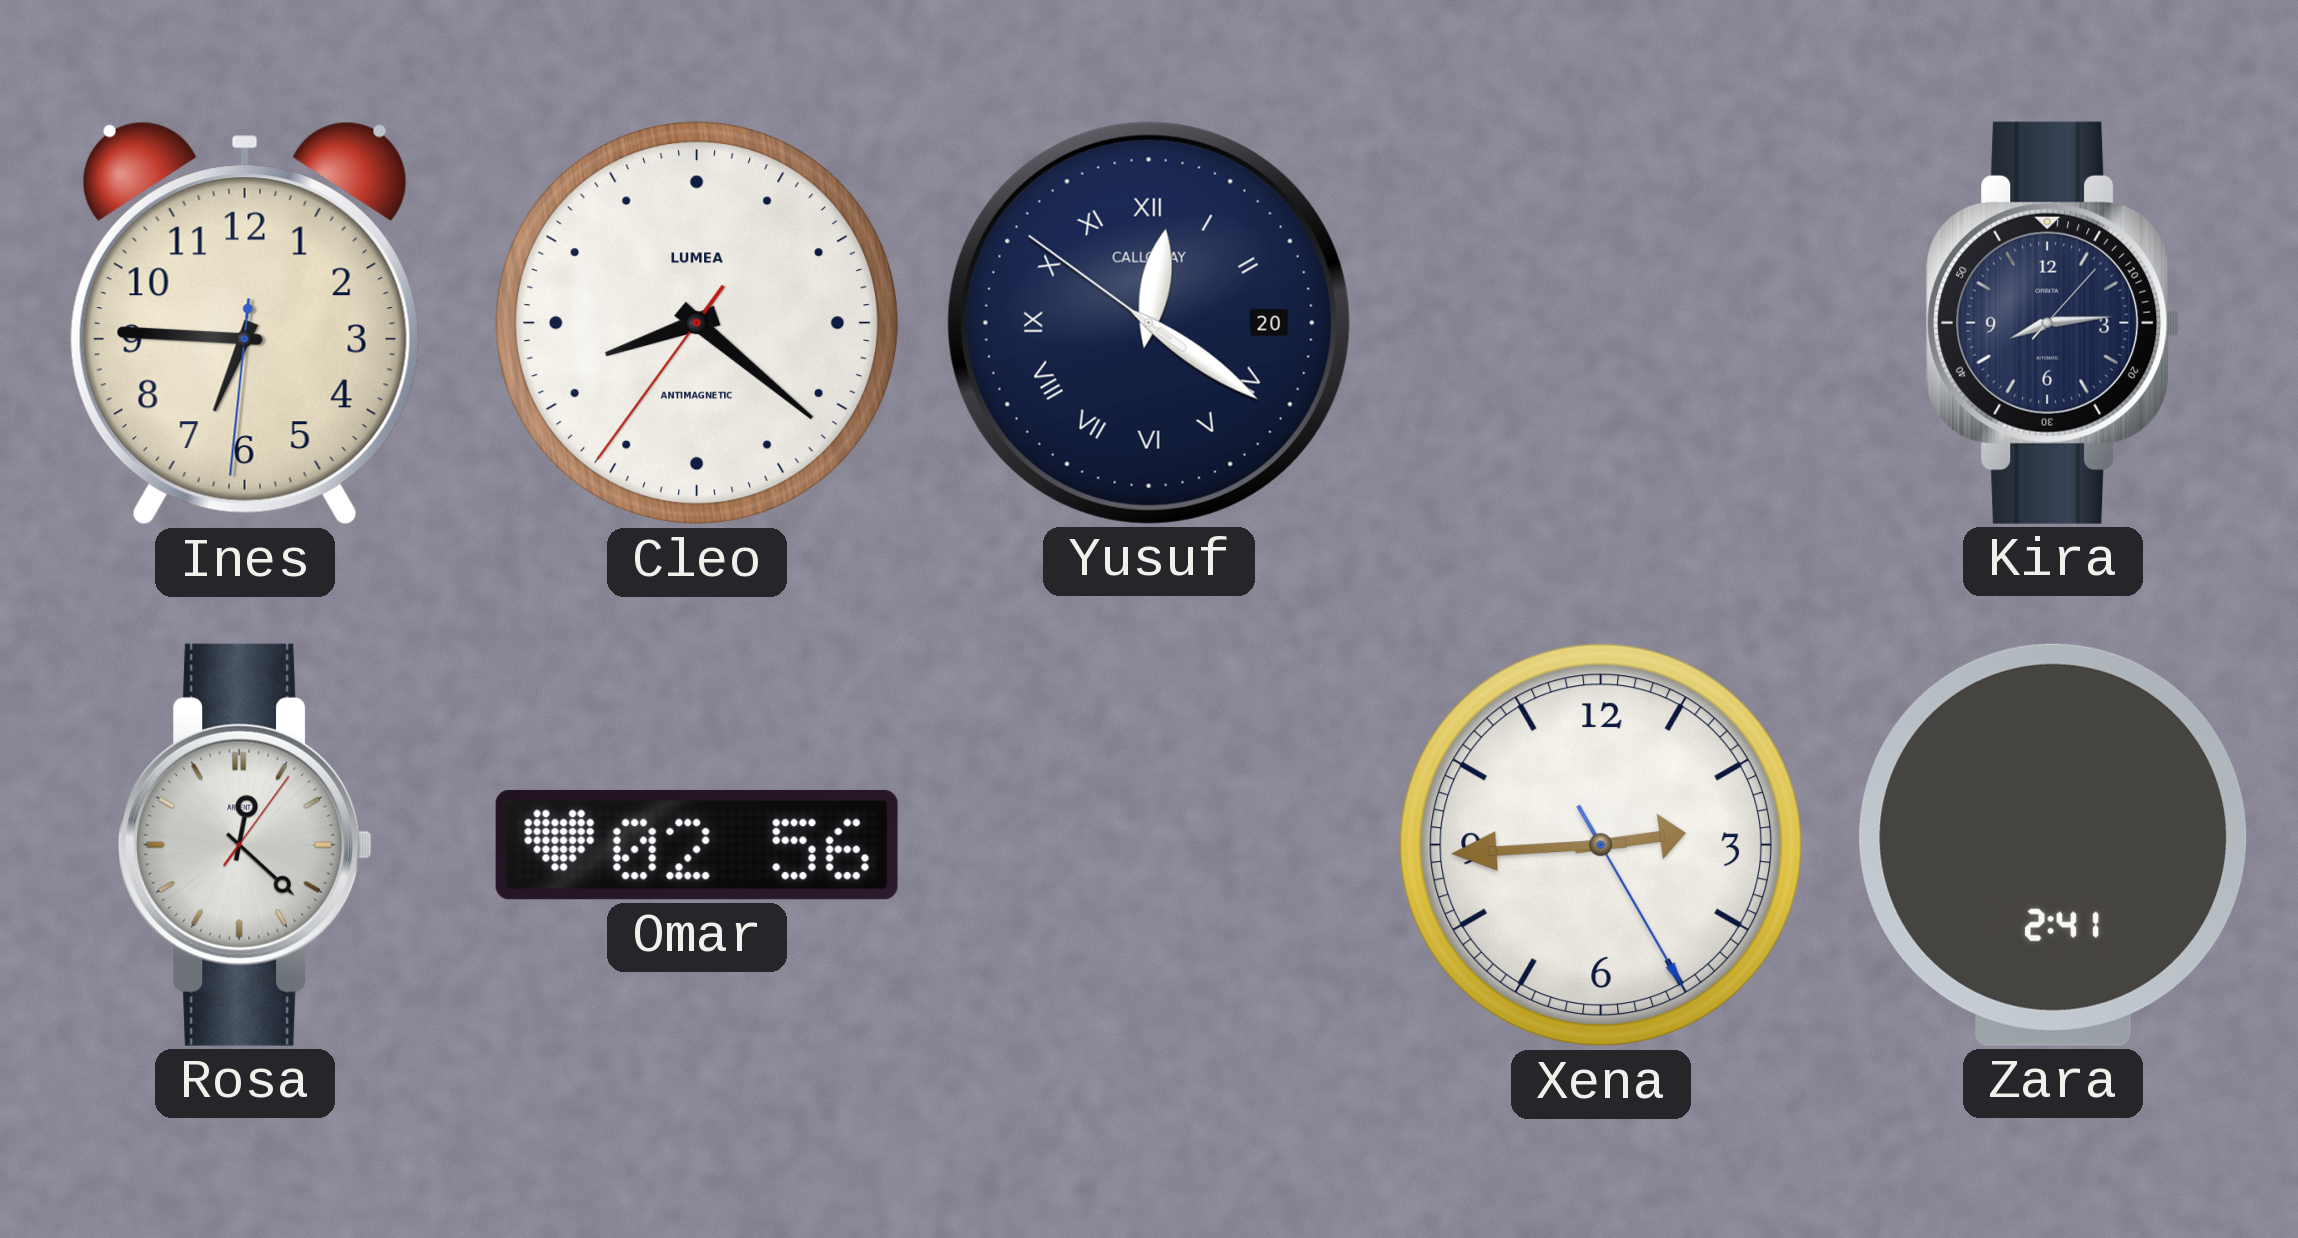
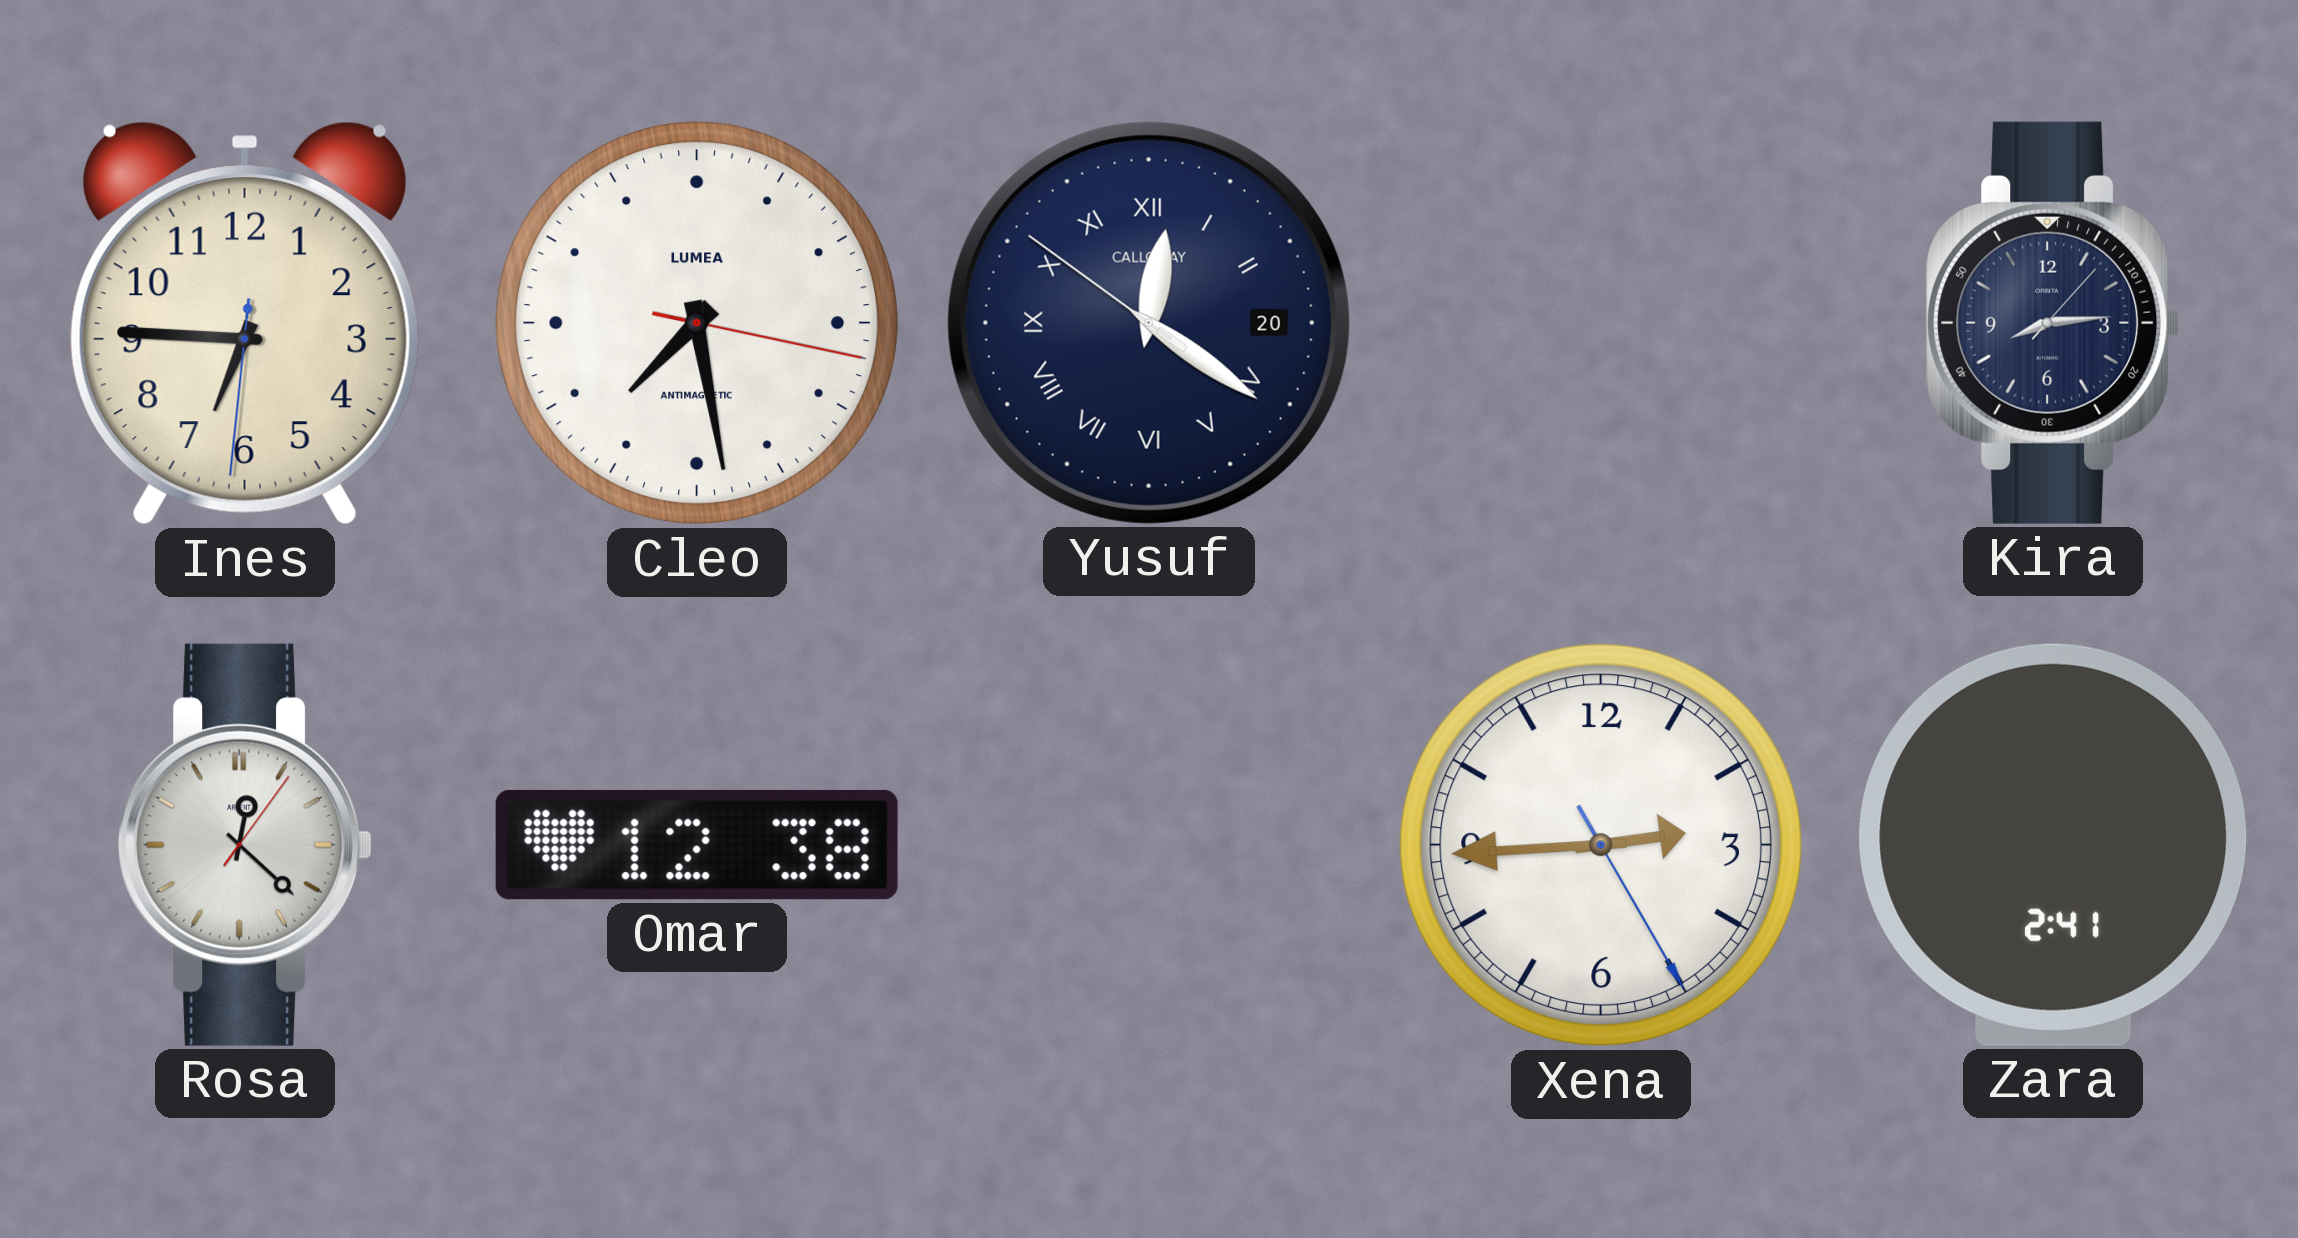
Cleo: 8:21 -> 7:28
Omar: 02:56 -> 12:38
